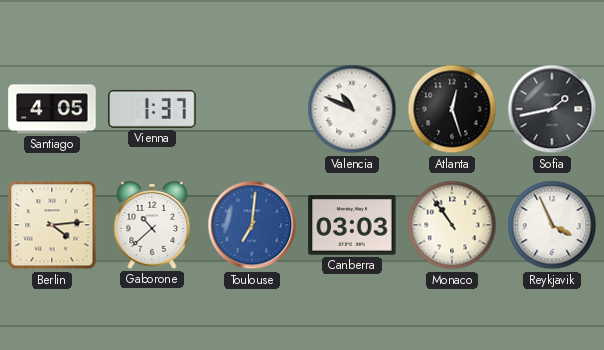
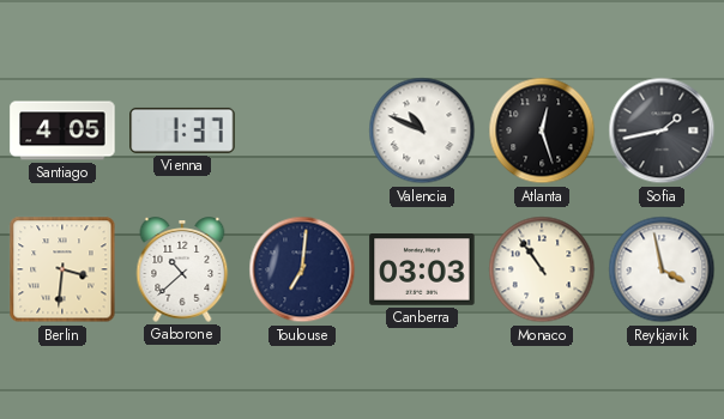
Berlin: 4:14 -> 3:31
Toulouse dial: blue -> navy
Reykjavik: 3:56 -> 3:58
